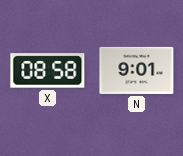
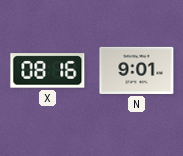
X: 08:58 -> 08:16
